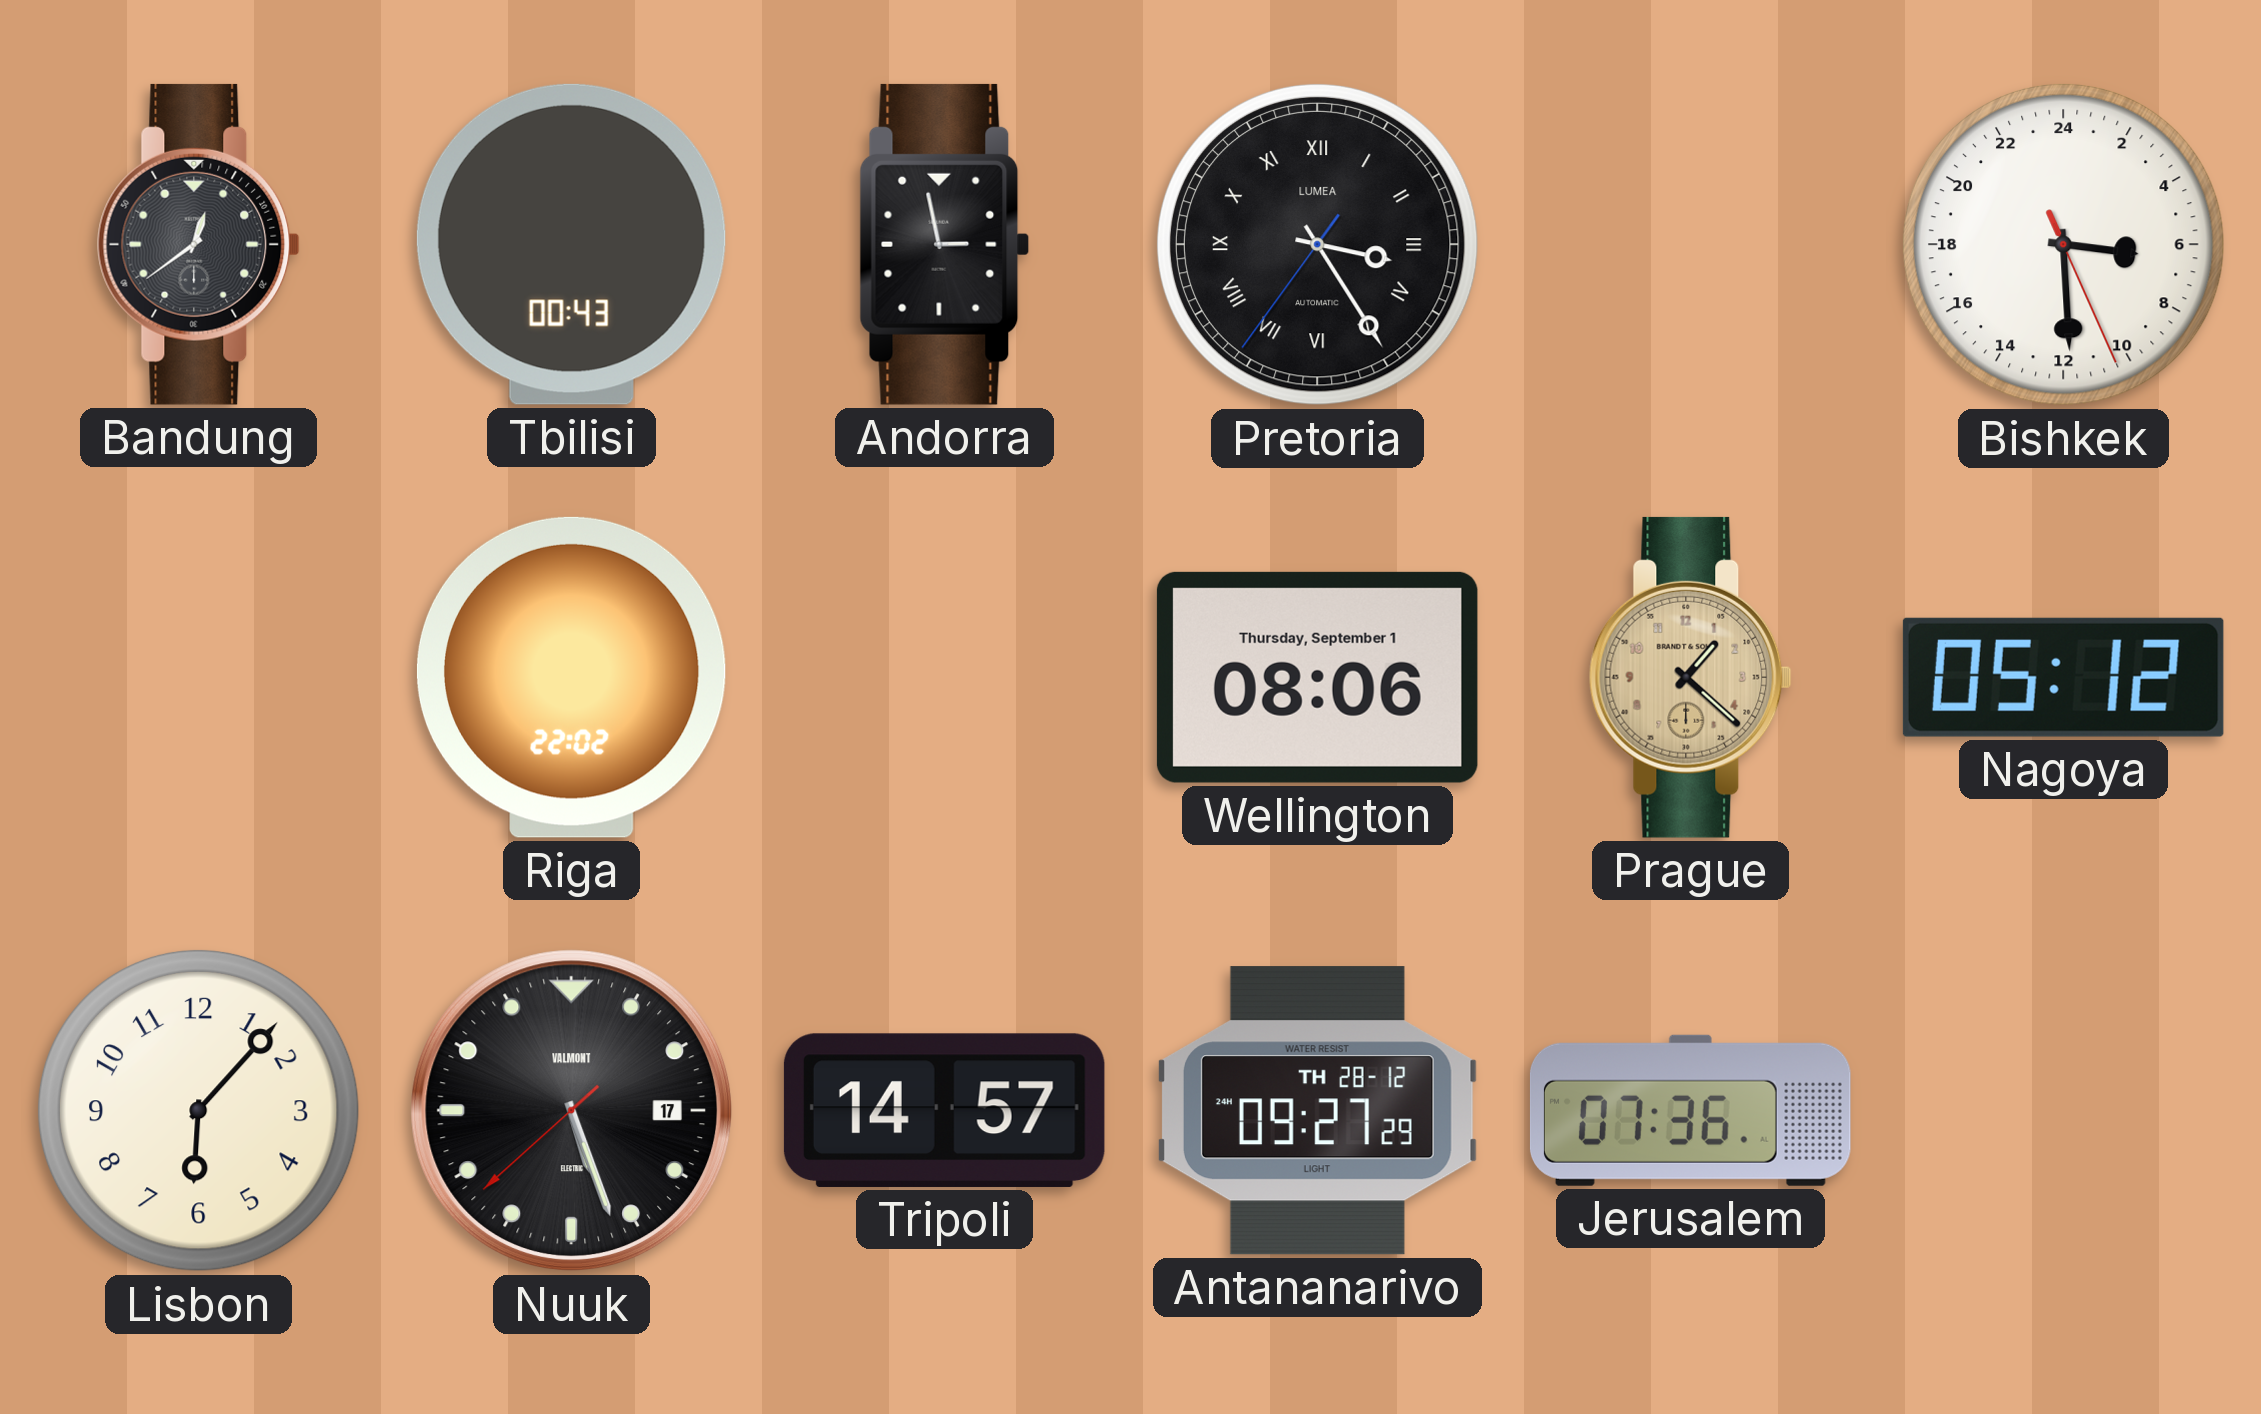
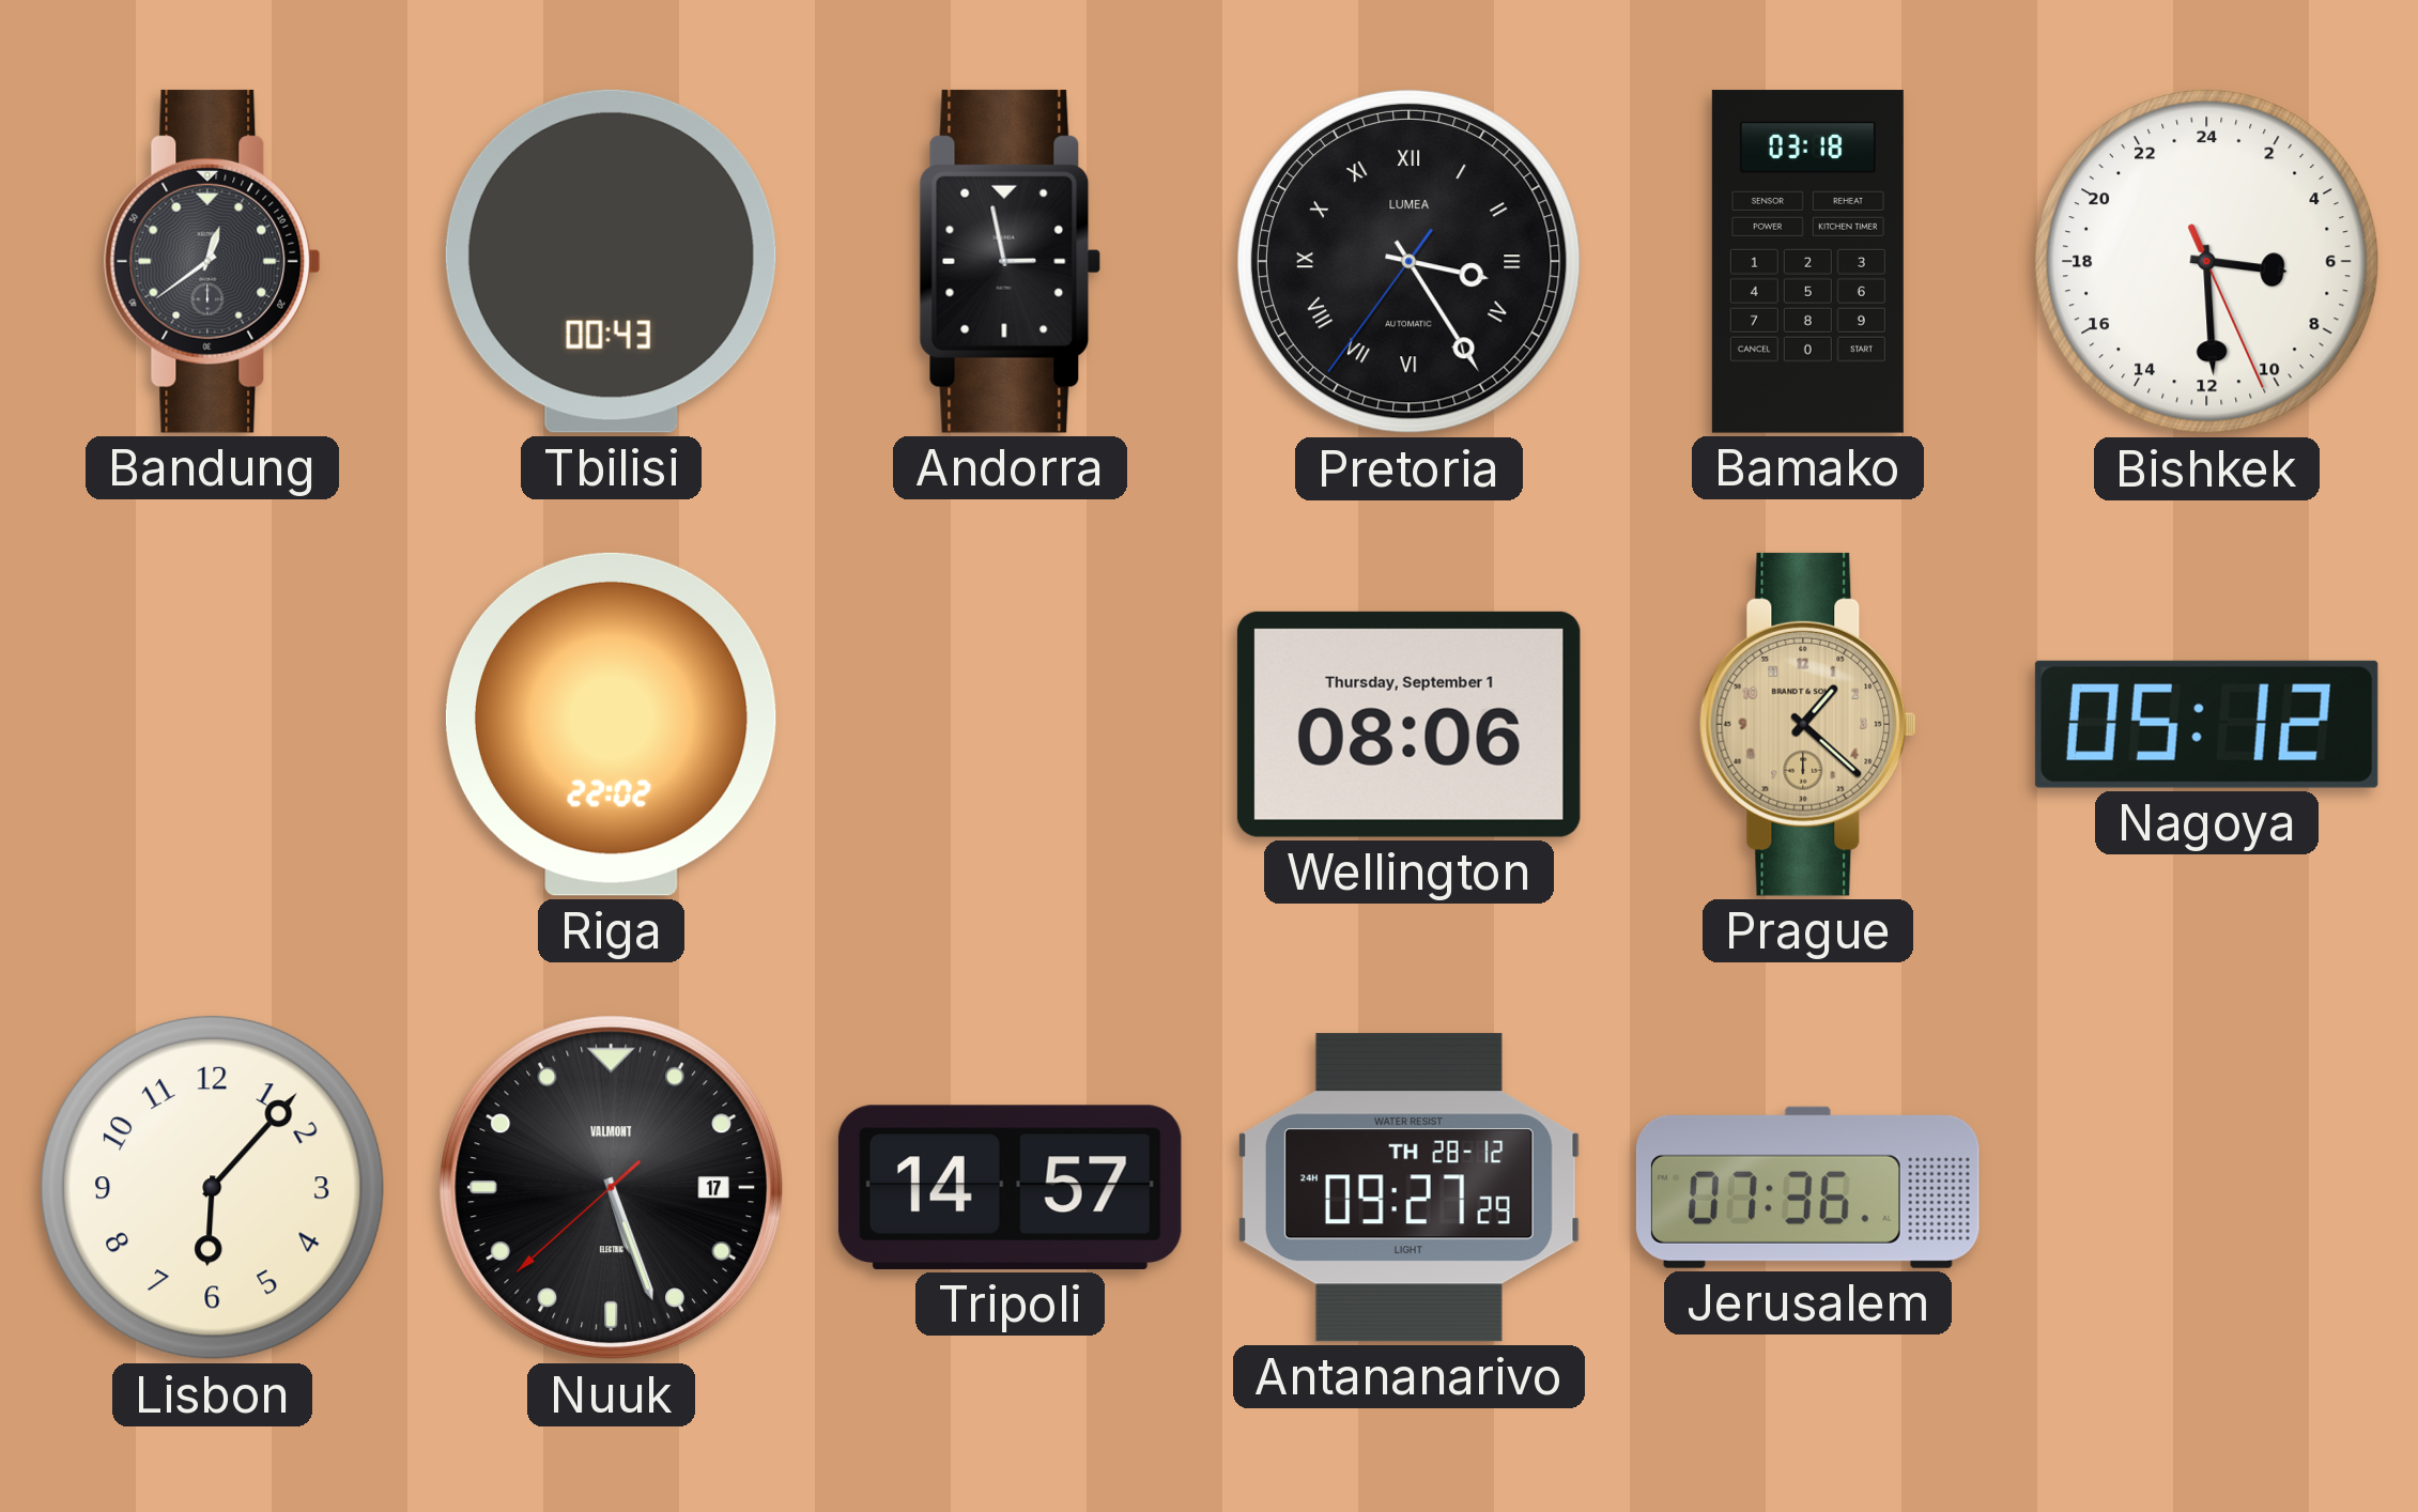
Bamako: none -> 03:18
